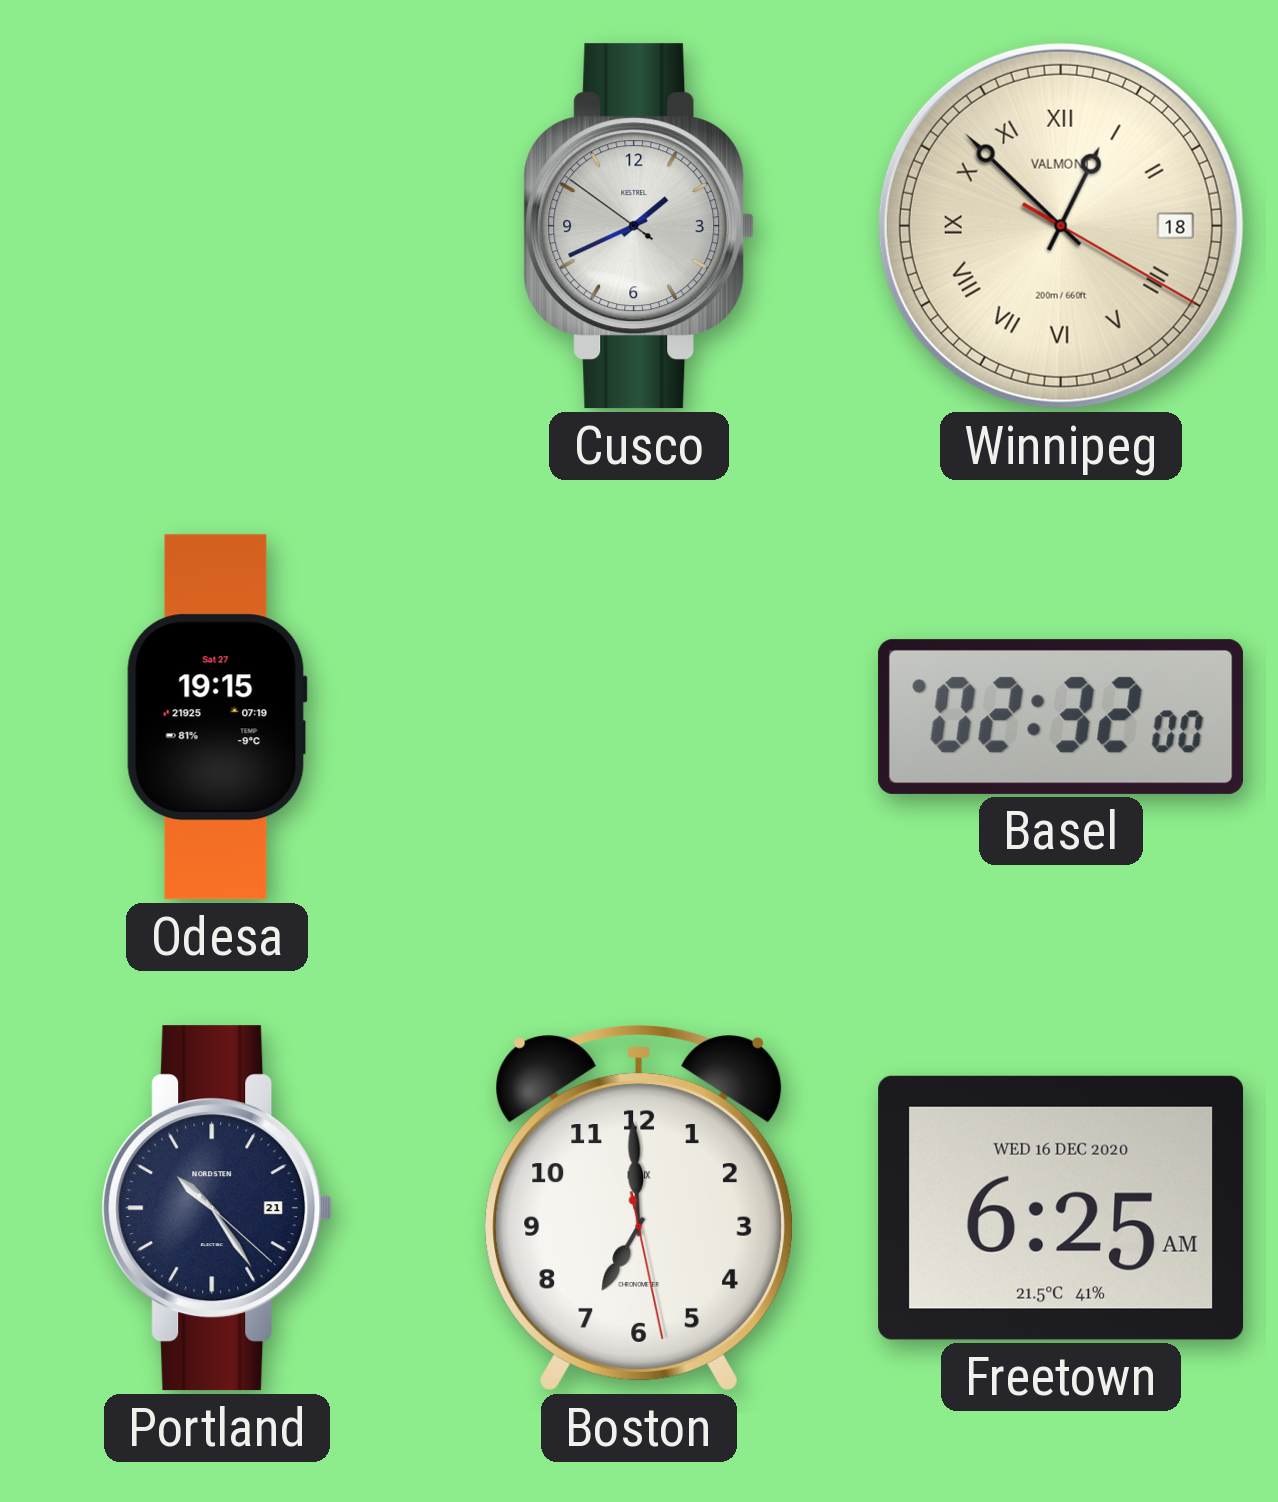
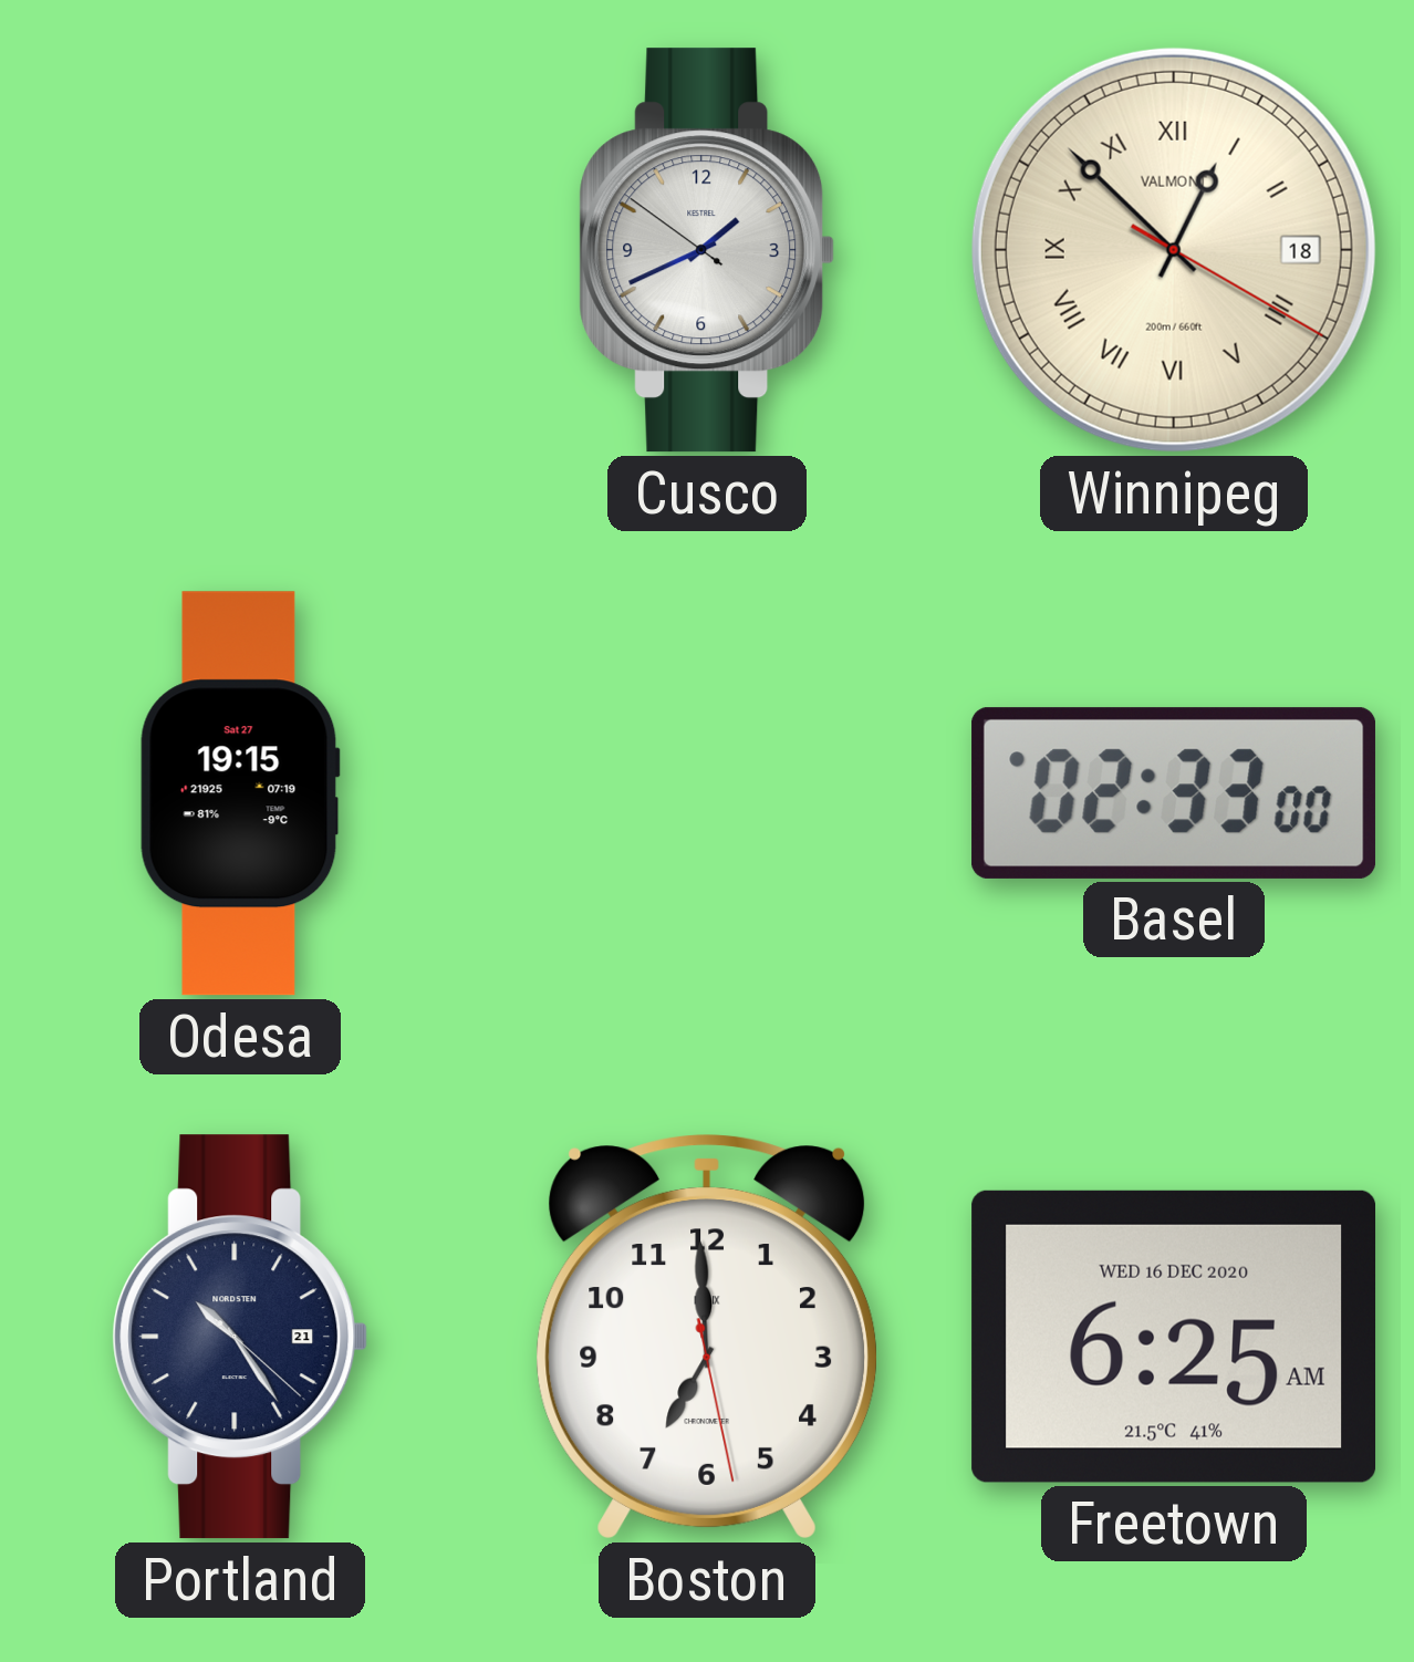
Basel: 02:32 -> 02:33
